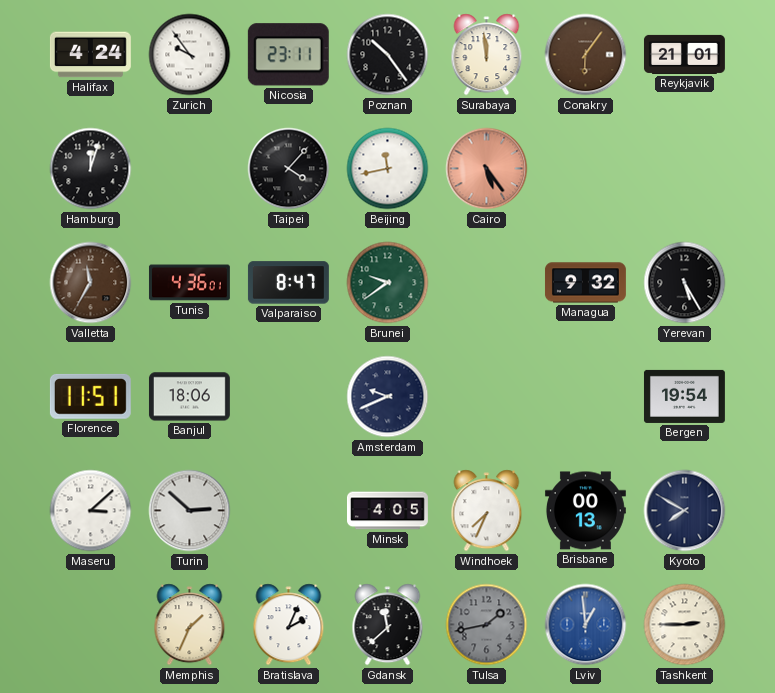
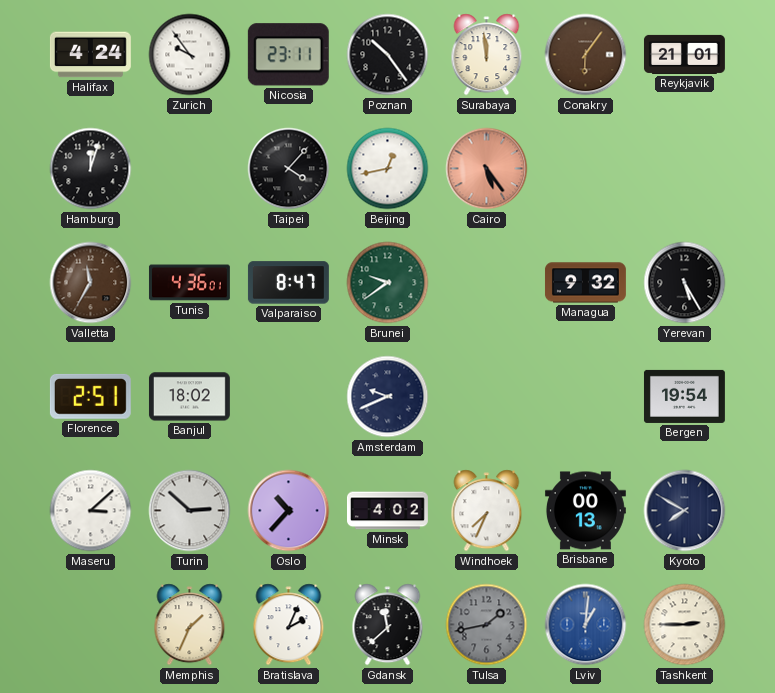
Beijing: 11:43 -> 12:43
Florence: 11:51 -> 2:51
Banjul: 18:06 -> 18:02
Oslo: none -> 10:37
Minsk: 4:05 -> 4:02
Lviv: 12:59 -> 1:01
